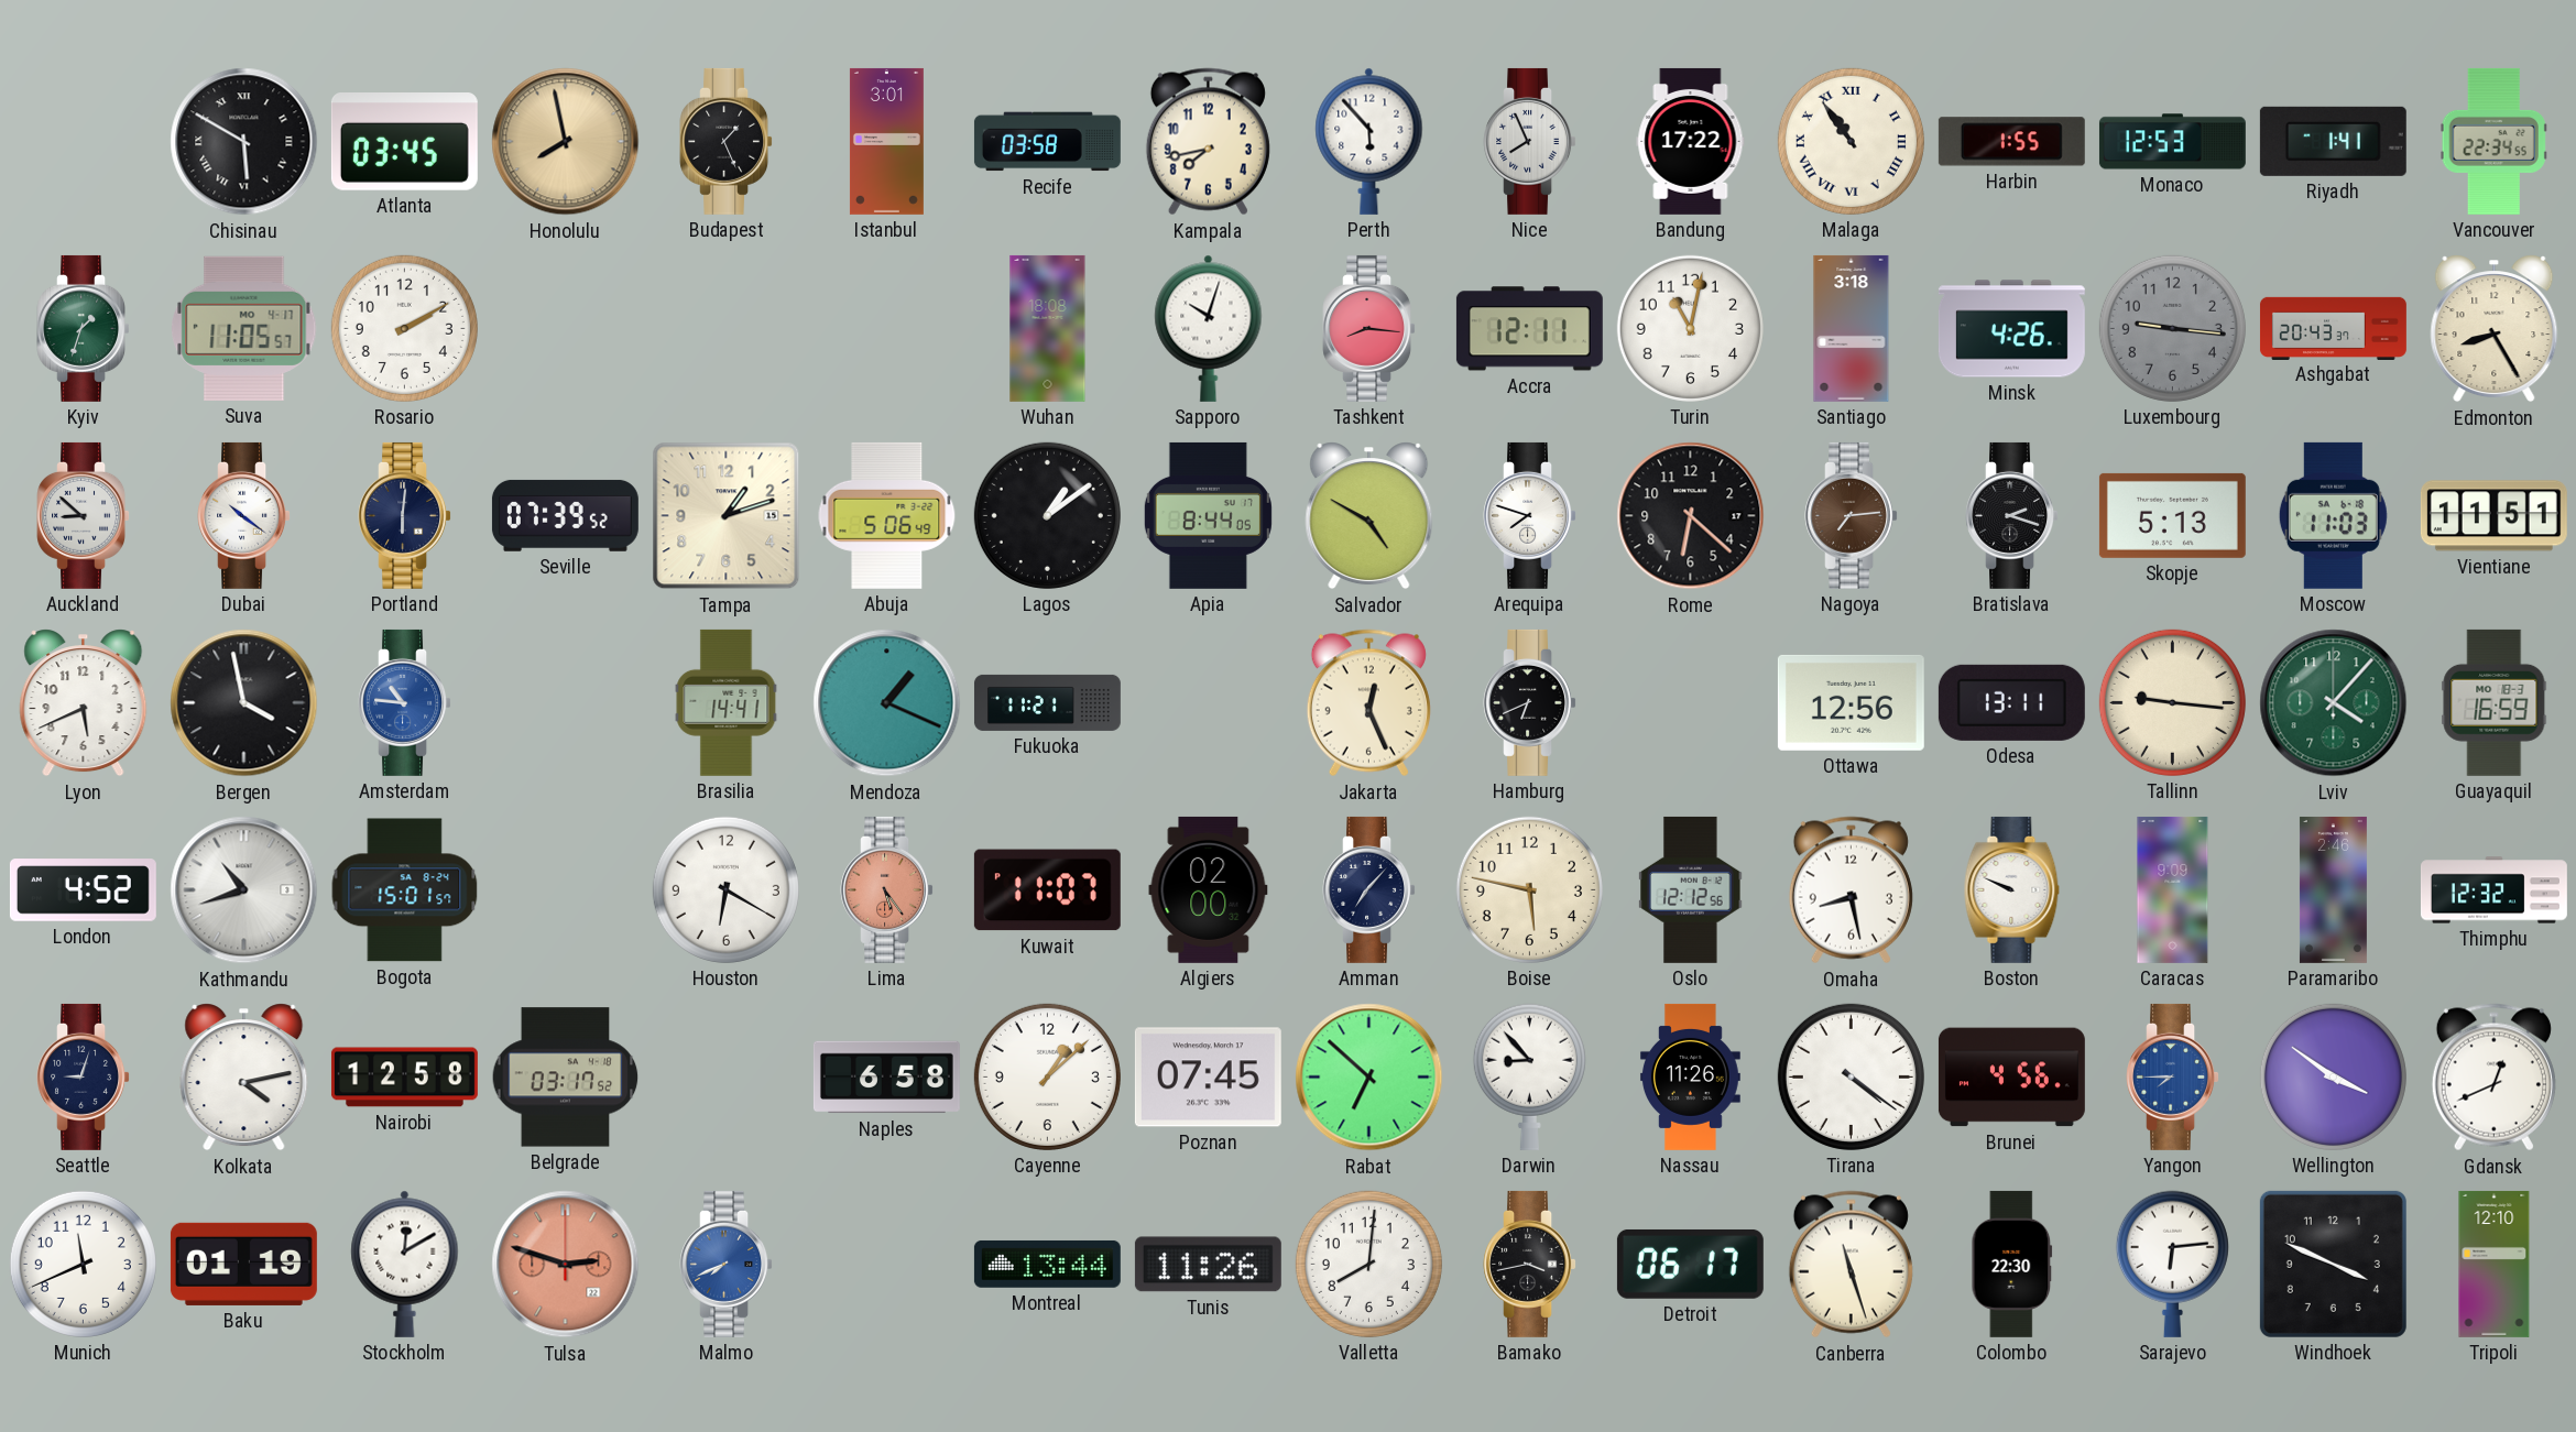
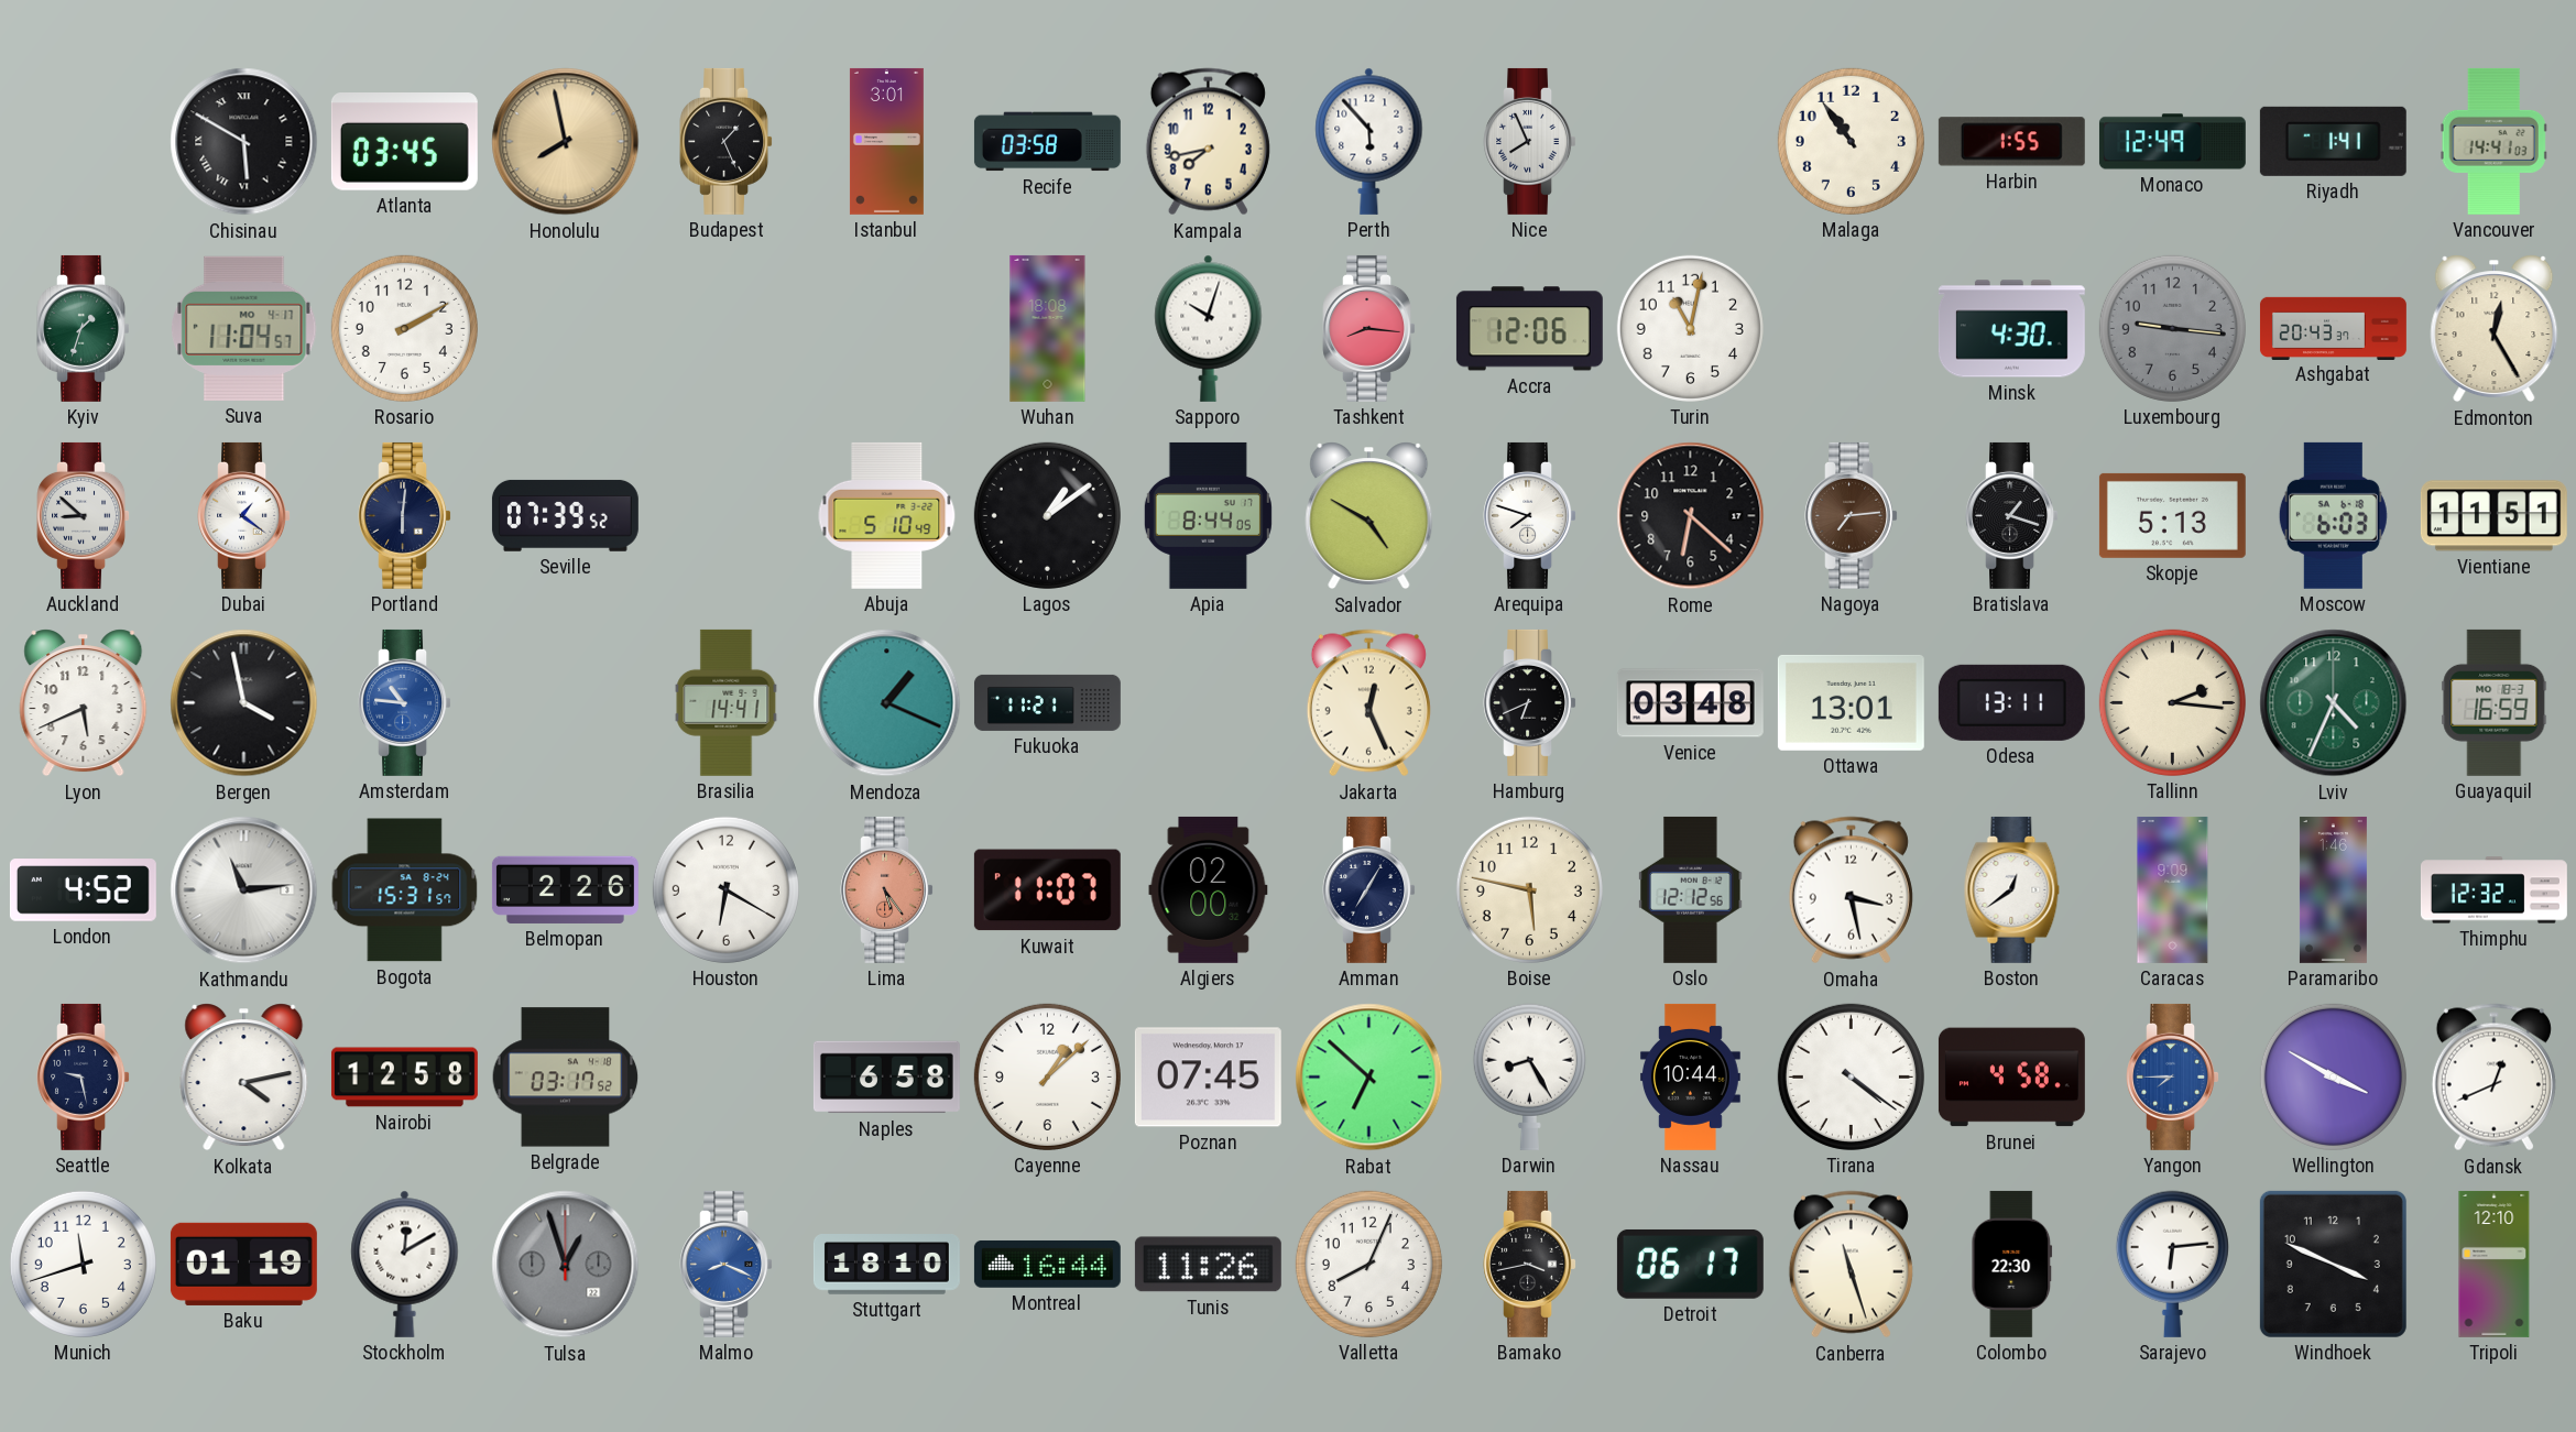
Bandung: 17:22 -> none
Malaga numerals: Roman -> Arabic
Monaco: 12:53 -> 12:49
Vancouver: 22:34 -> 14:41
Suva: 11:05 -> 11:04
Accra: 12:11 -> 12:06
Santiago: 3:18 -> none
Minsk: 4:26 -> 4:30
Edmonton: 8:25 -> 12:25
Dubai: 10:21 -> 1:21
Tampa: 1:12 -> none
Abuja: 5:06 -> 5:10
Bratislava: 2:18 -> 1:18
Moscow: 11:03 -> 6:03
Venice: none -> 03:48
Ottawa: 12:56 -> 13:01
Tallinn: 9:16 -> 2:16
Lviv: 4:07 -> 4:34
Kathmandu: 10:42 -> 11:14
Bogota: 15:01 -> 15:31
Belmopan: none -> 2:26
Amman: 7:07 -> 7:05
Omaha: 8:28 -> 3:28
Boston: 9:49 -> 12:39
Paramaribo: 2:46 -> 1:46
Seattle: 9:03 -> 9:28
Darwin: 8:53 -> 8:25
Nassau: 11:26 -> 10:44
Brunei: 4:56 -> 4:58
Wellington: 3:51 -> 3:50
Munich: 11:41 -> 11:42
Tulsa: 2:48 -> 12:57
Tulsa dial: salmon -> grey
Malmo: 7:41 -> 8:19
Stuttgart: none -> 18:10
Montreal: 13:44 -> 16:44
Valletta: 8:01 -> 8:04
